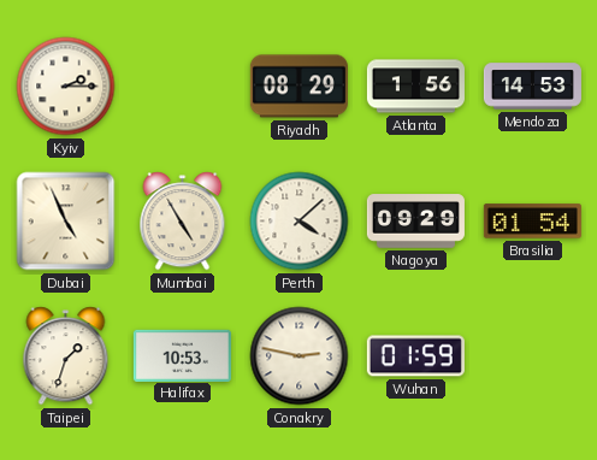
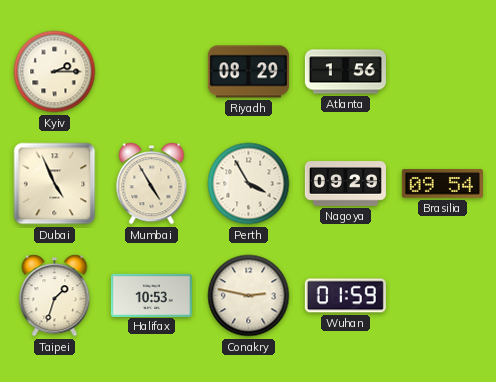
Mendoza: 14:53 -> none
Perth: 4:08 -> 3:55
Brasilia: 01:54 -> 09:54
